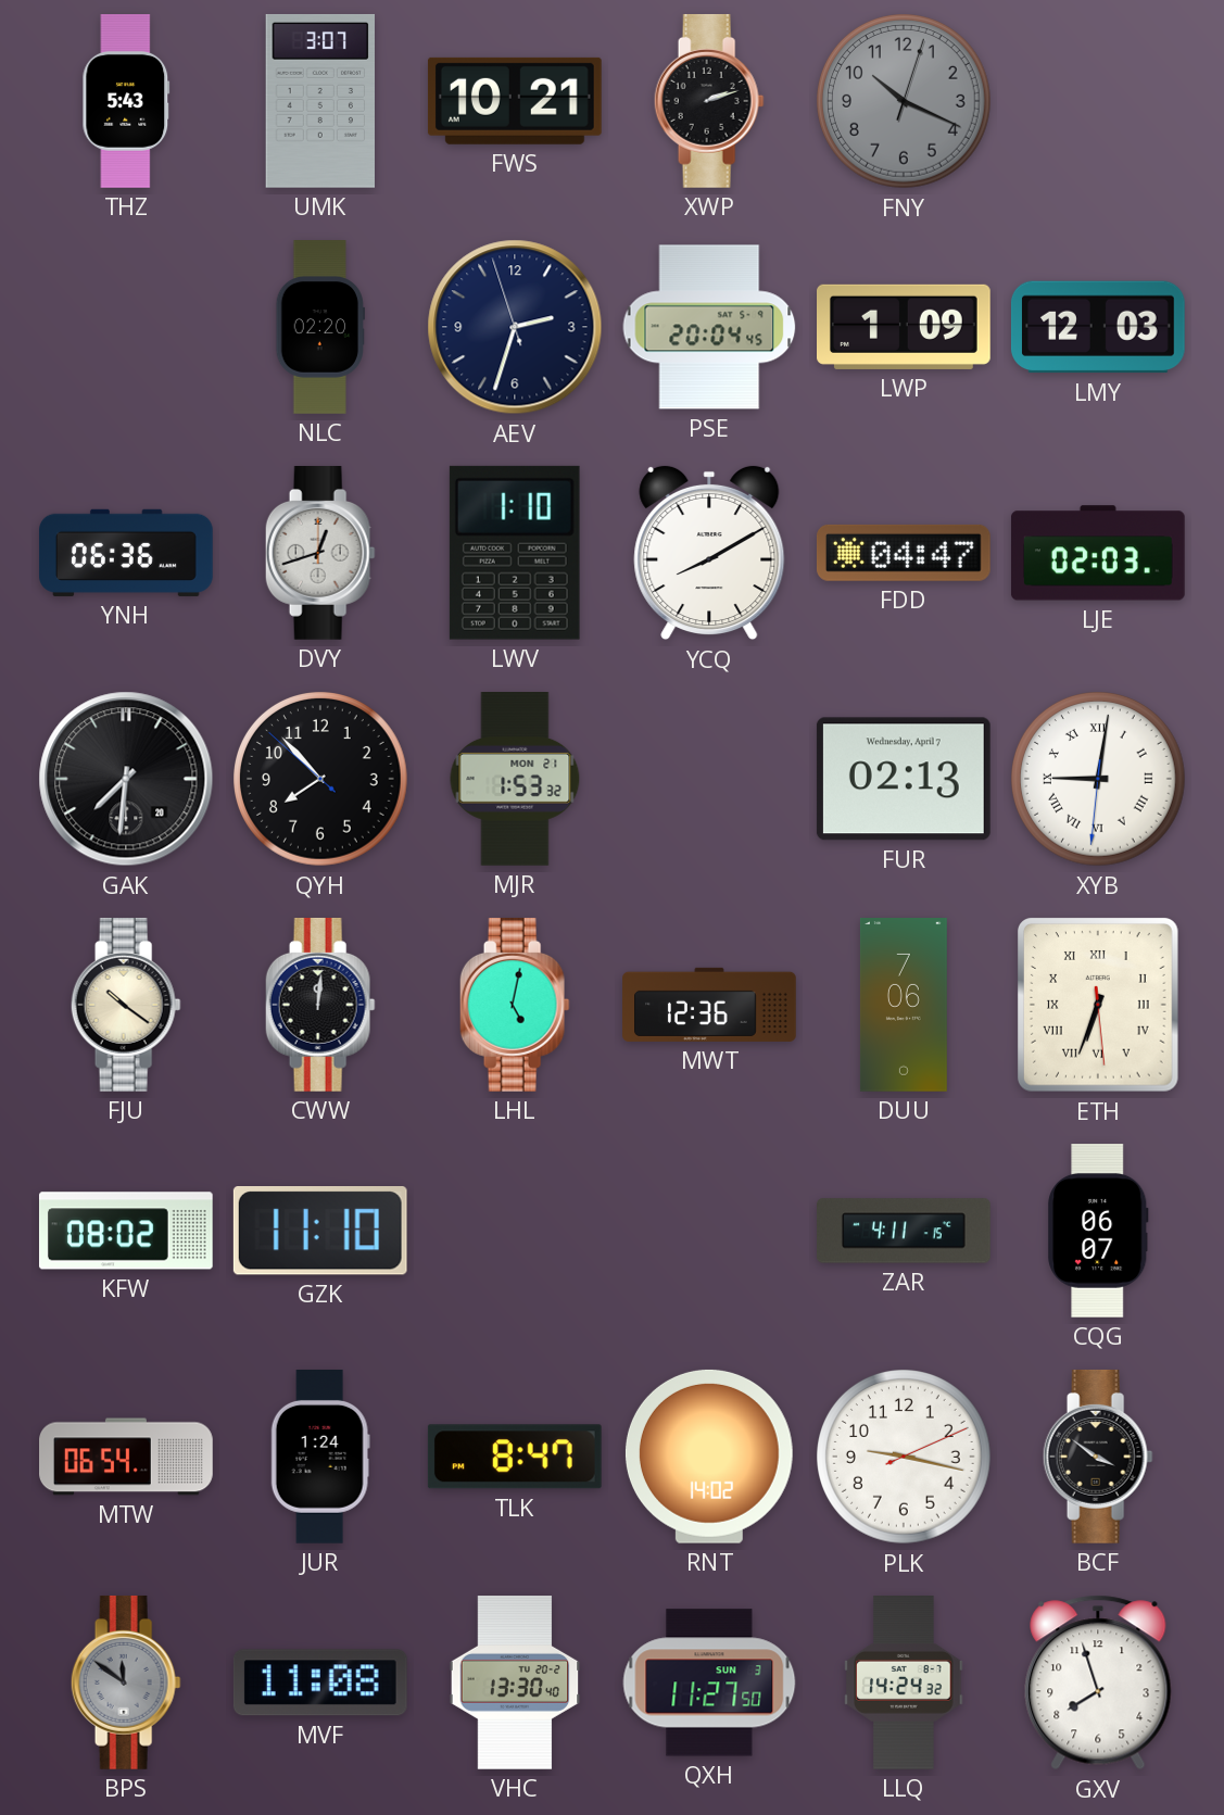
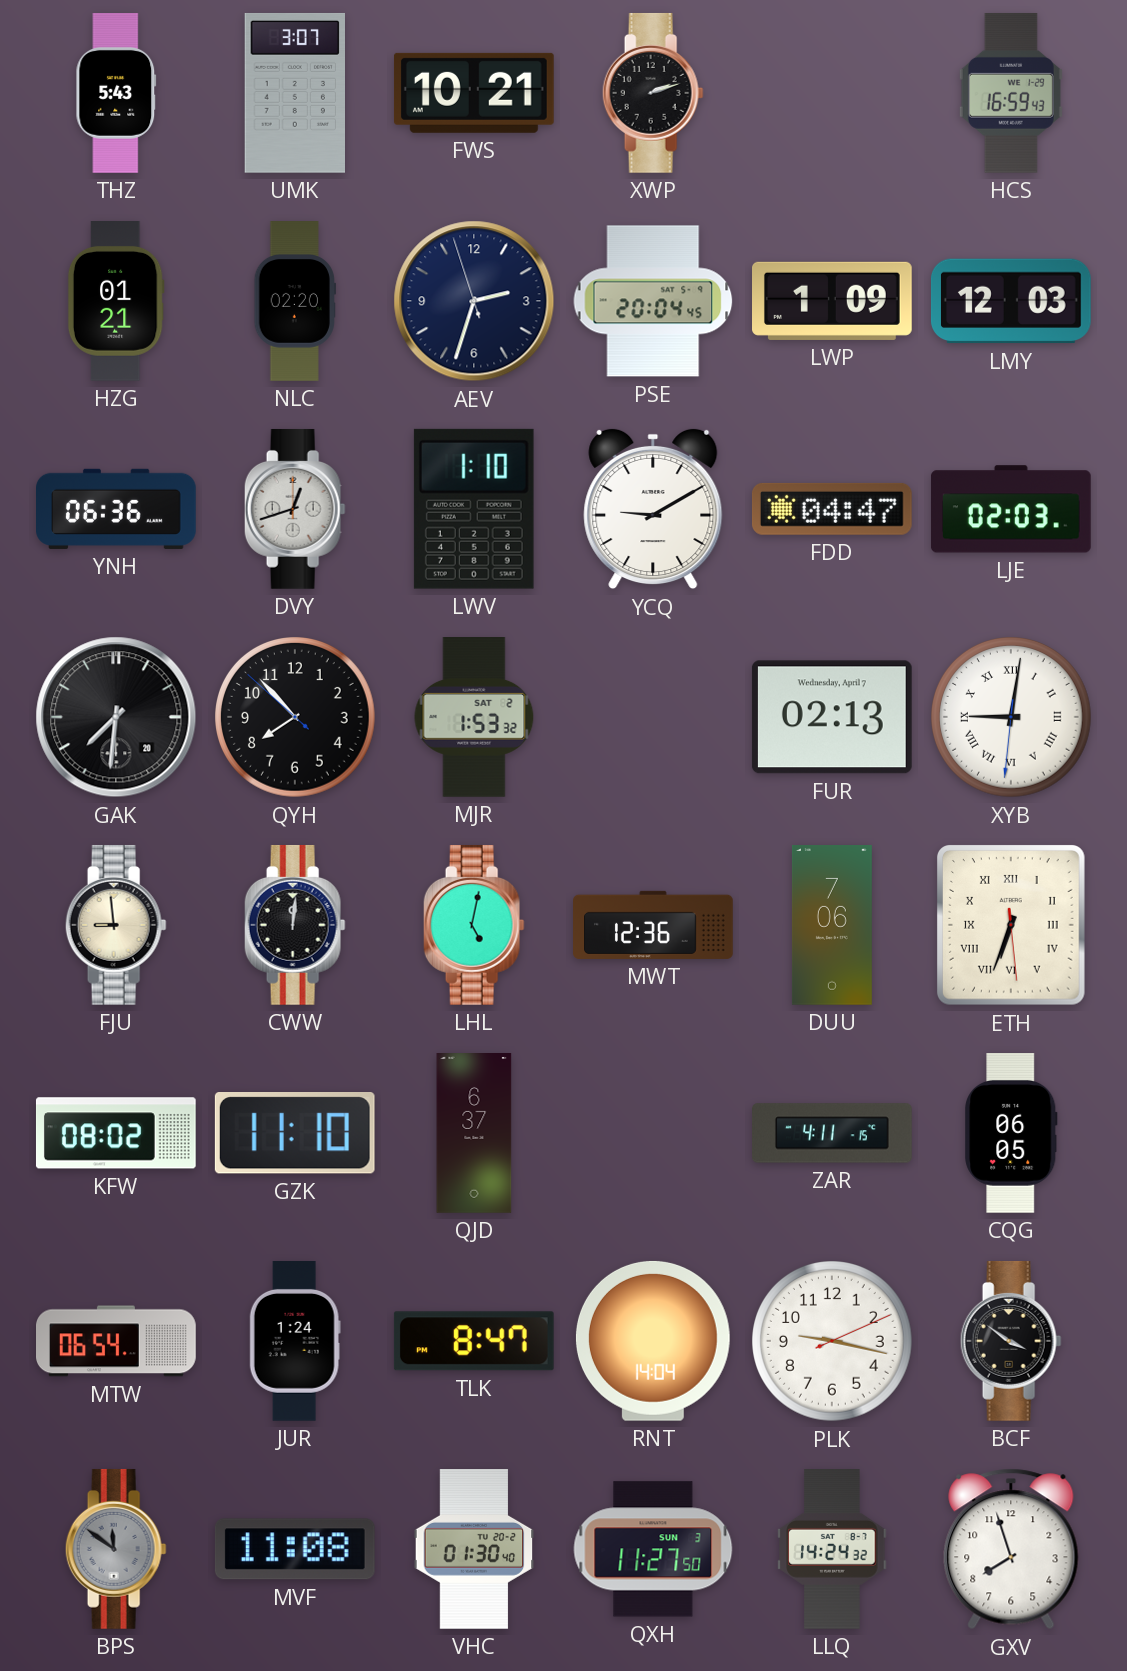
FNY: 10:19 -> none
HCS: none -> 16:59
HZG: none -> 01:21
YCQ: 8:10 -> 9:10
MJR date: MON 21 -> SAT 2
FJU: 10:21 -> 8:59
QJD: none -> 6:37
CQG: 06:07 -> 06:05
RNT: 14:02 -> 14:04
VHC: 13:30 -> 01:30
